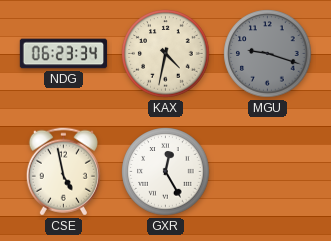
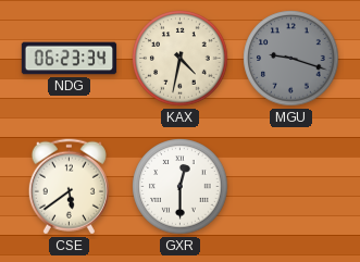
CSE: 4:58 -> 5:39
GXR: 12:25 -> 12:30
